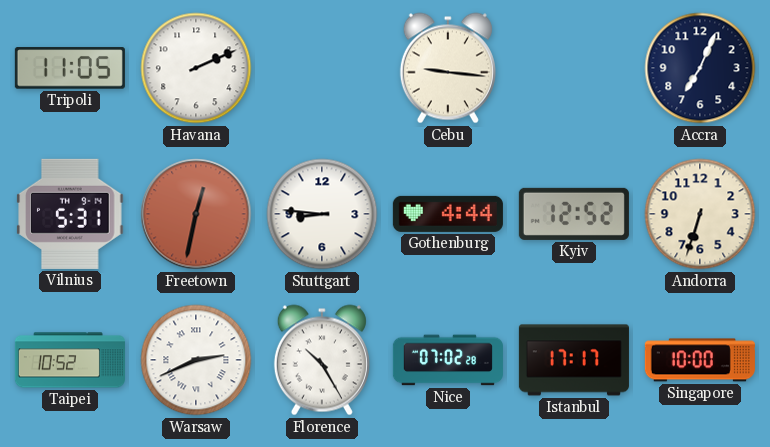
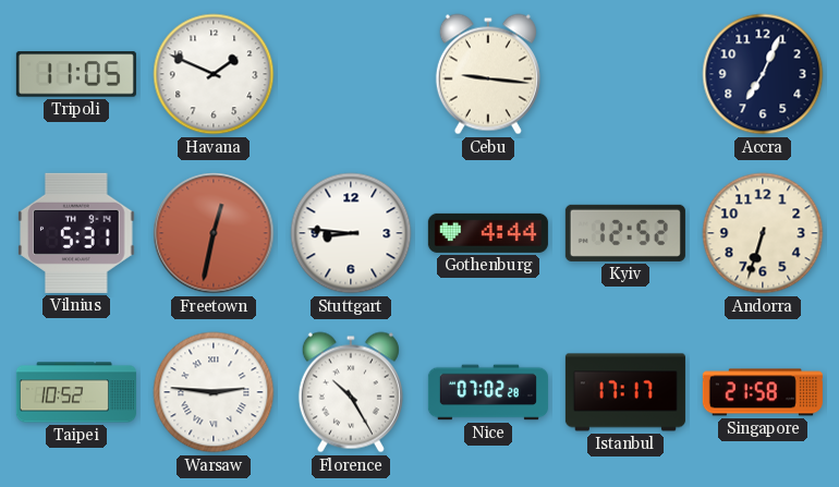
Havana: 2:11 -> 1:49
Warsaw: 2:41 -> 2:46
Singapore: 10:00 -> 21:58
